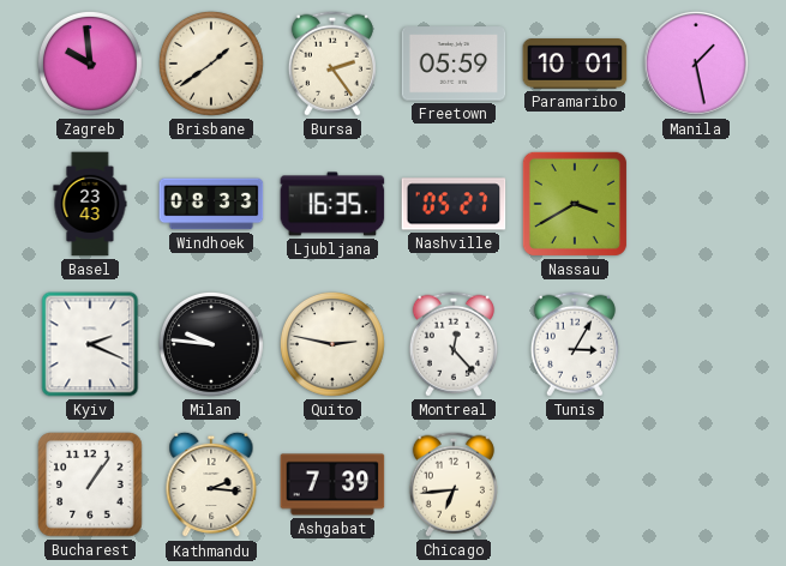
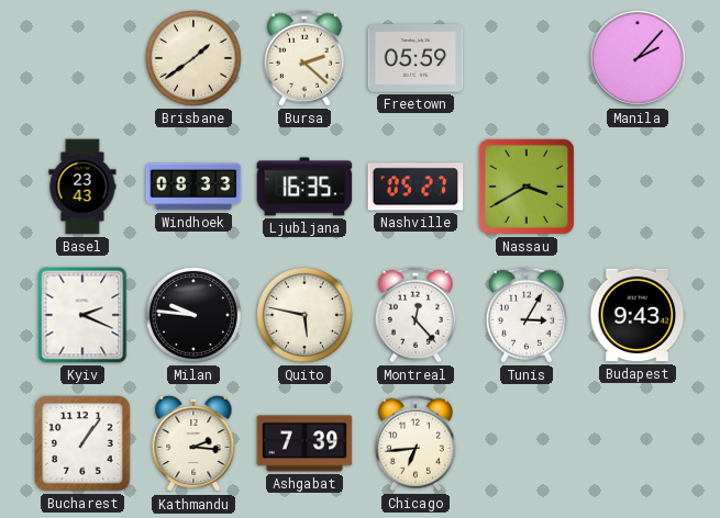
Zagreb: 9:59 -> none
Bursa: 2:24 -> 2:22
Paramaribo: 10:01 -> none
Manila: 1:28 -> 2:07
Quito: 2:47 -> 5:47
Budapest: none -> 9:43
